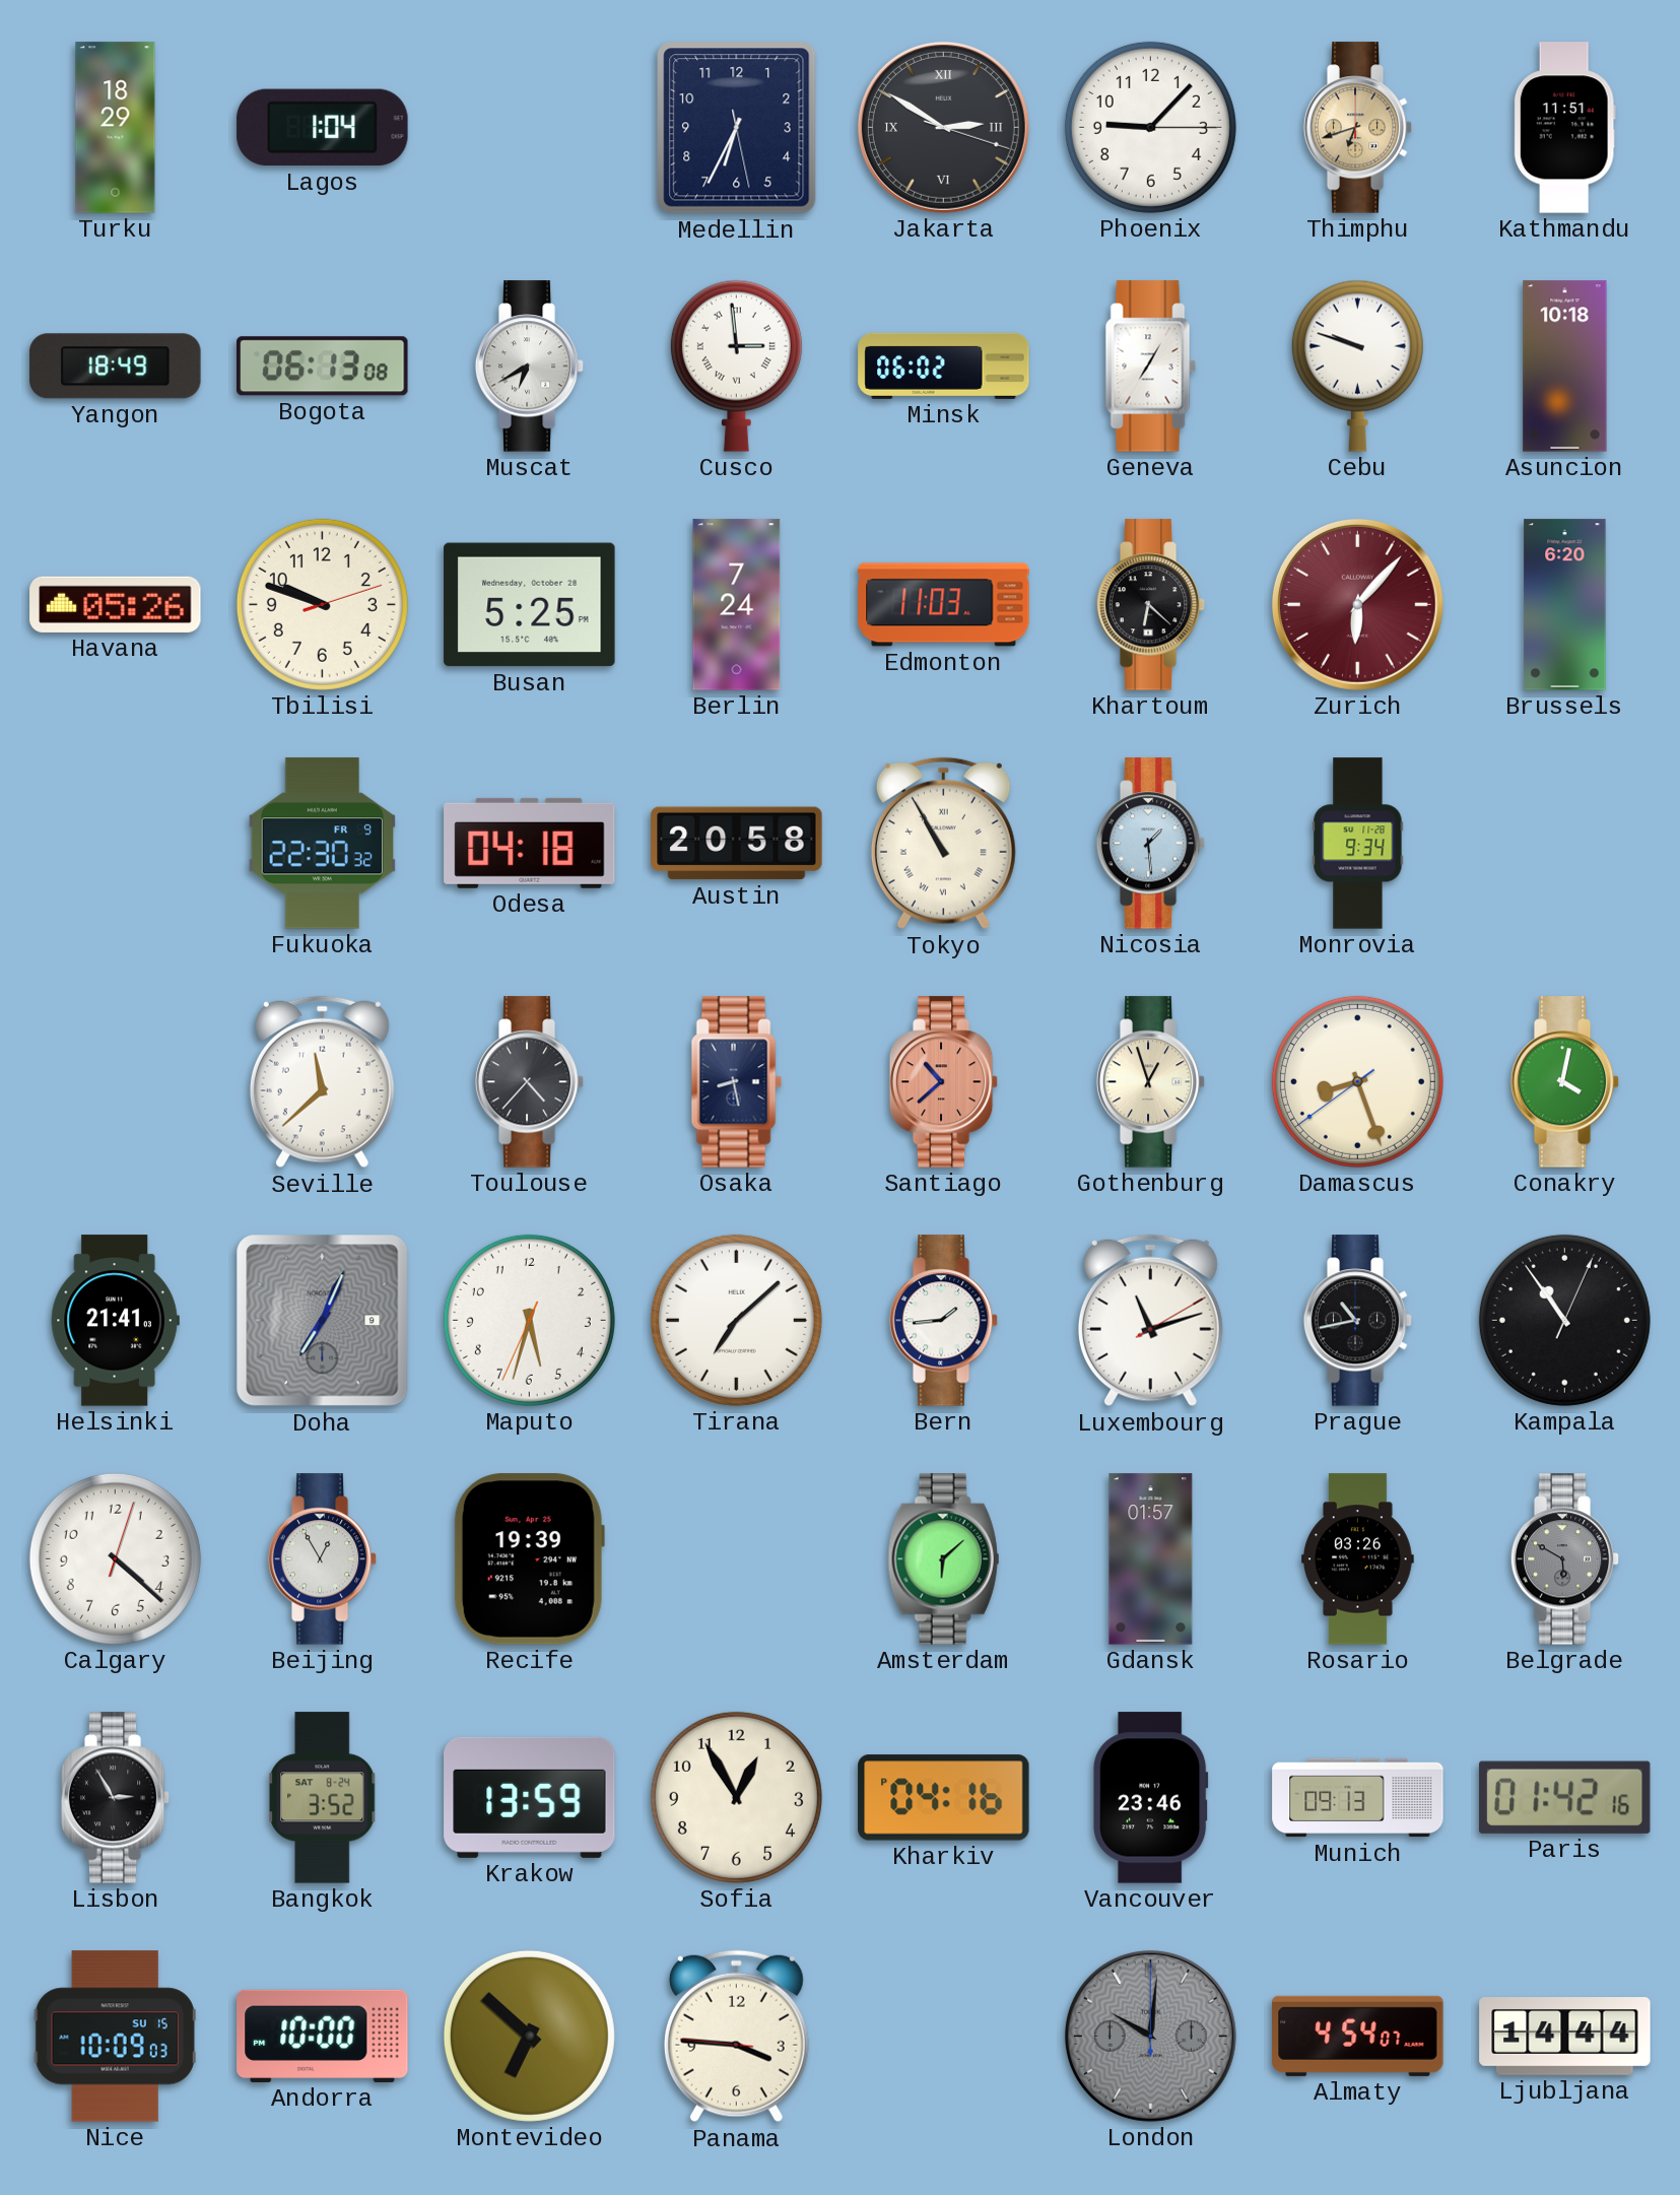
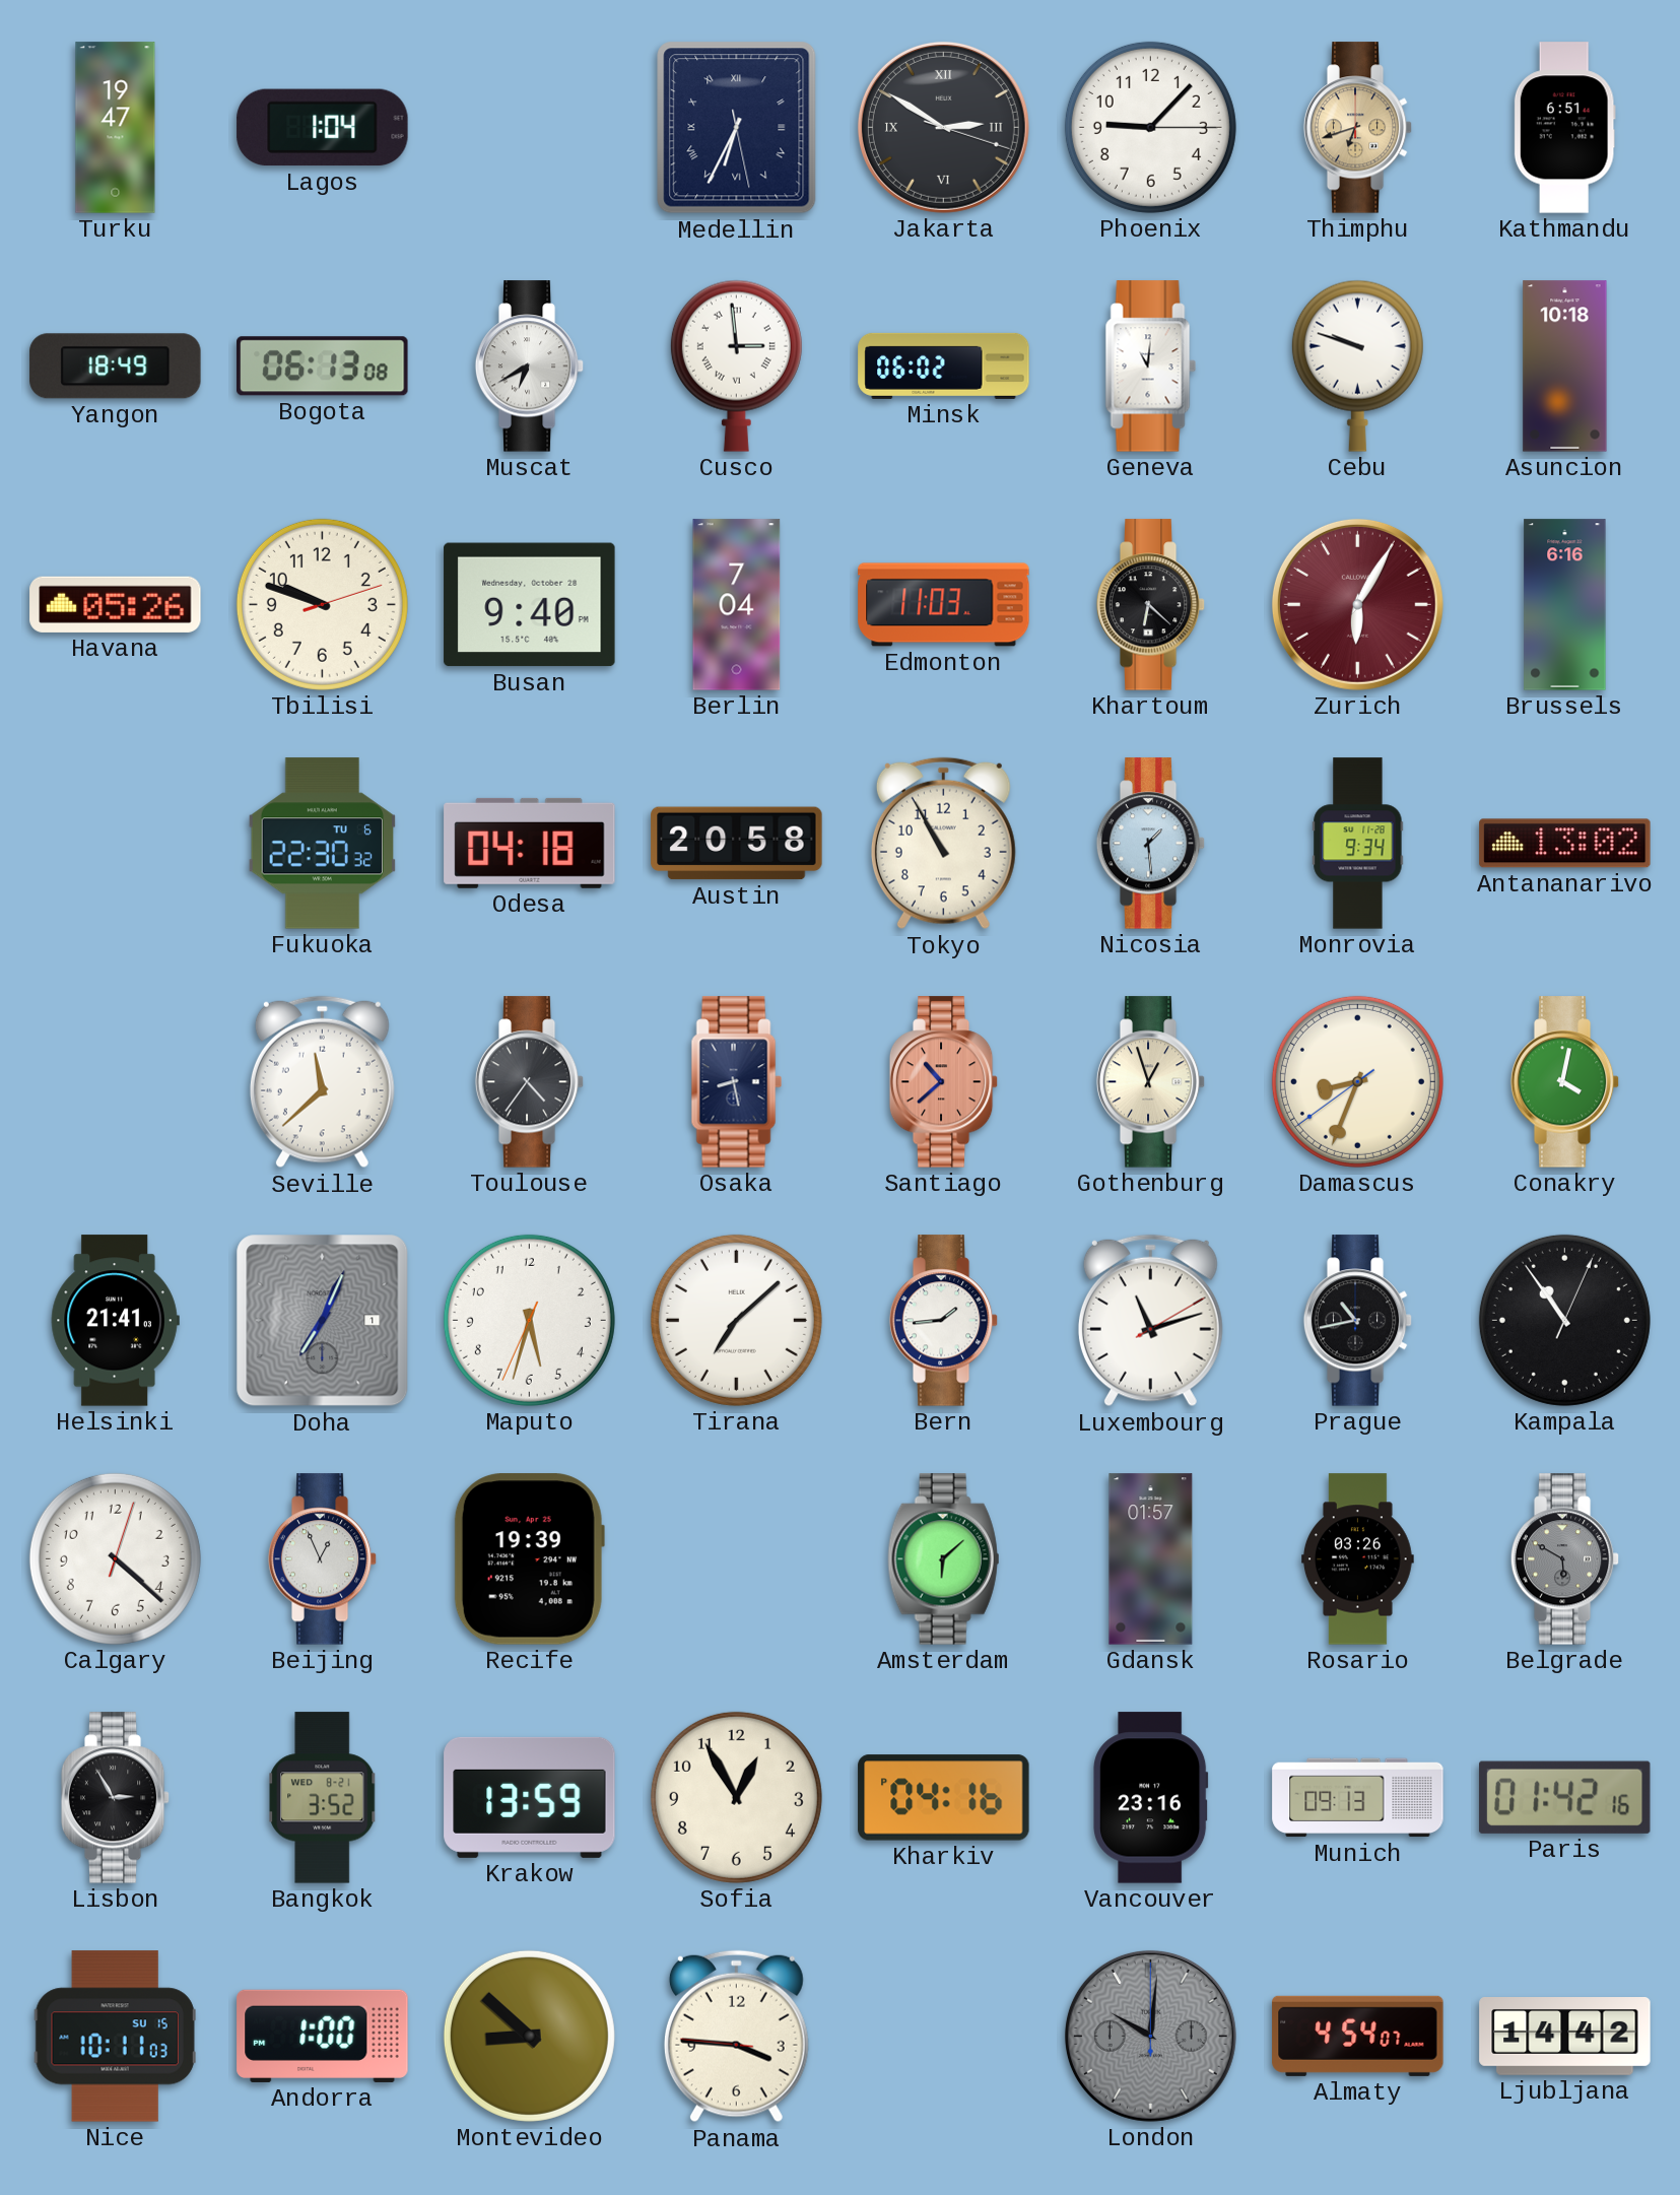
Turku: 18:29 -> 19:47
Medellin numerals: Arabic -> Roman
Kathmandu: 11:51 -> 6:51
Geneva: 7:05 -> 11:01
Busan: 5:25 -> 9:40
Berlin: 7:24 -> 7:04
Zurich: 6:07 -> 6:05
Brussels: 6:20 -> 6:16
Fukuoka date: FR 9 -> TU 6
Tokyo numerals: Roman -> Arabic
Antananarivo: none -> 13:02
Toulouse: 4:37 -> 4:36
Damascus: 8:26 -> 8:33
Doha date: 9 -> 1
Beijing: 12:55 -> 12:56
Bangkok date: SAT 8-24 -> WED 8-21
Vancouver: 23:46 -> 23:16
Nice: 10:09 -> 10:11
Andorra: 10:00 -> 1:00
Montevideo: 6:52 -> 8:52
Ljubljana: 14:44 -> 14:42
